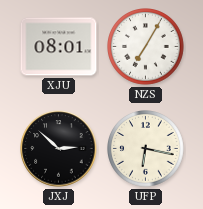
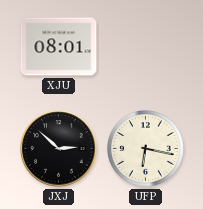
NZS: 7:05 -> none
